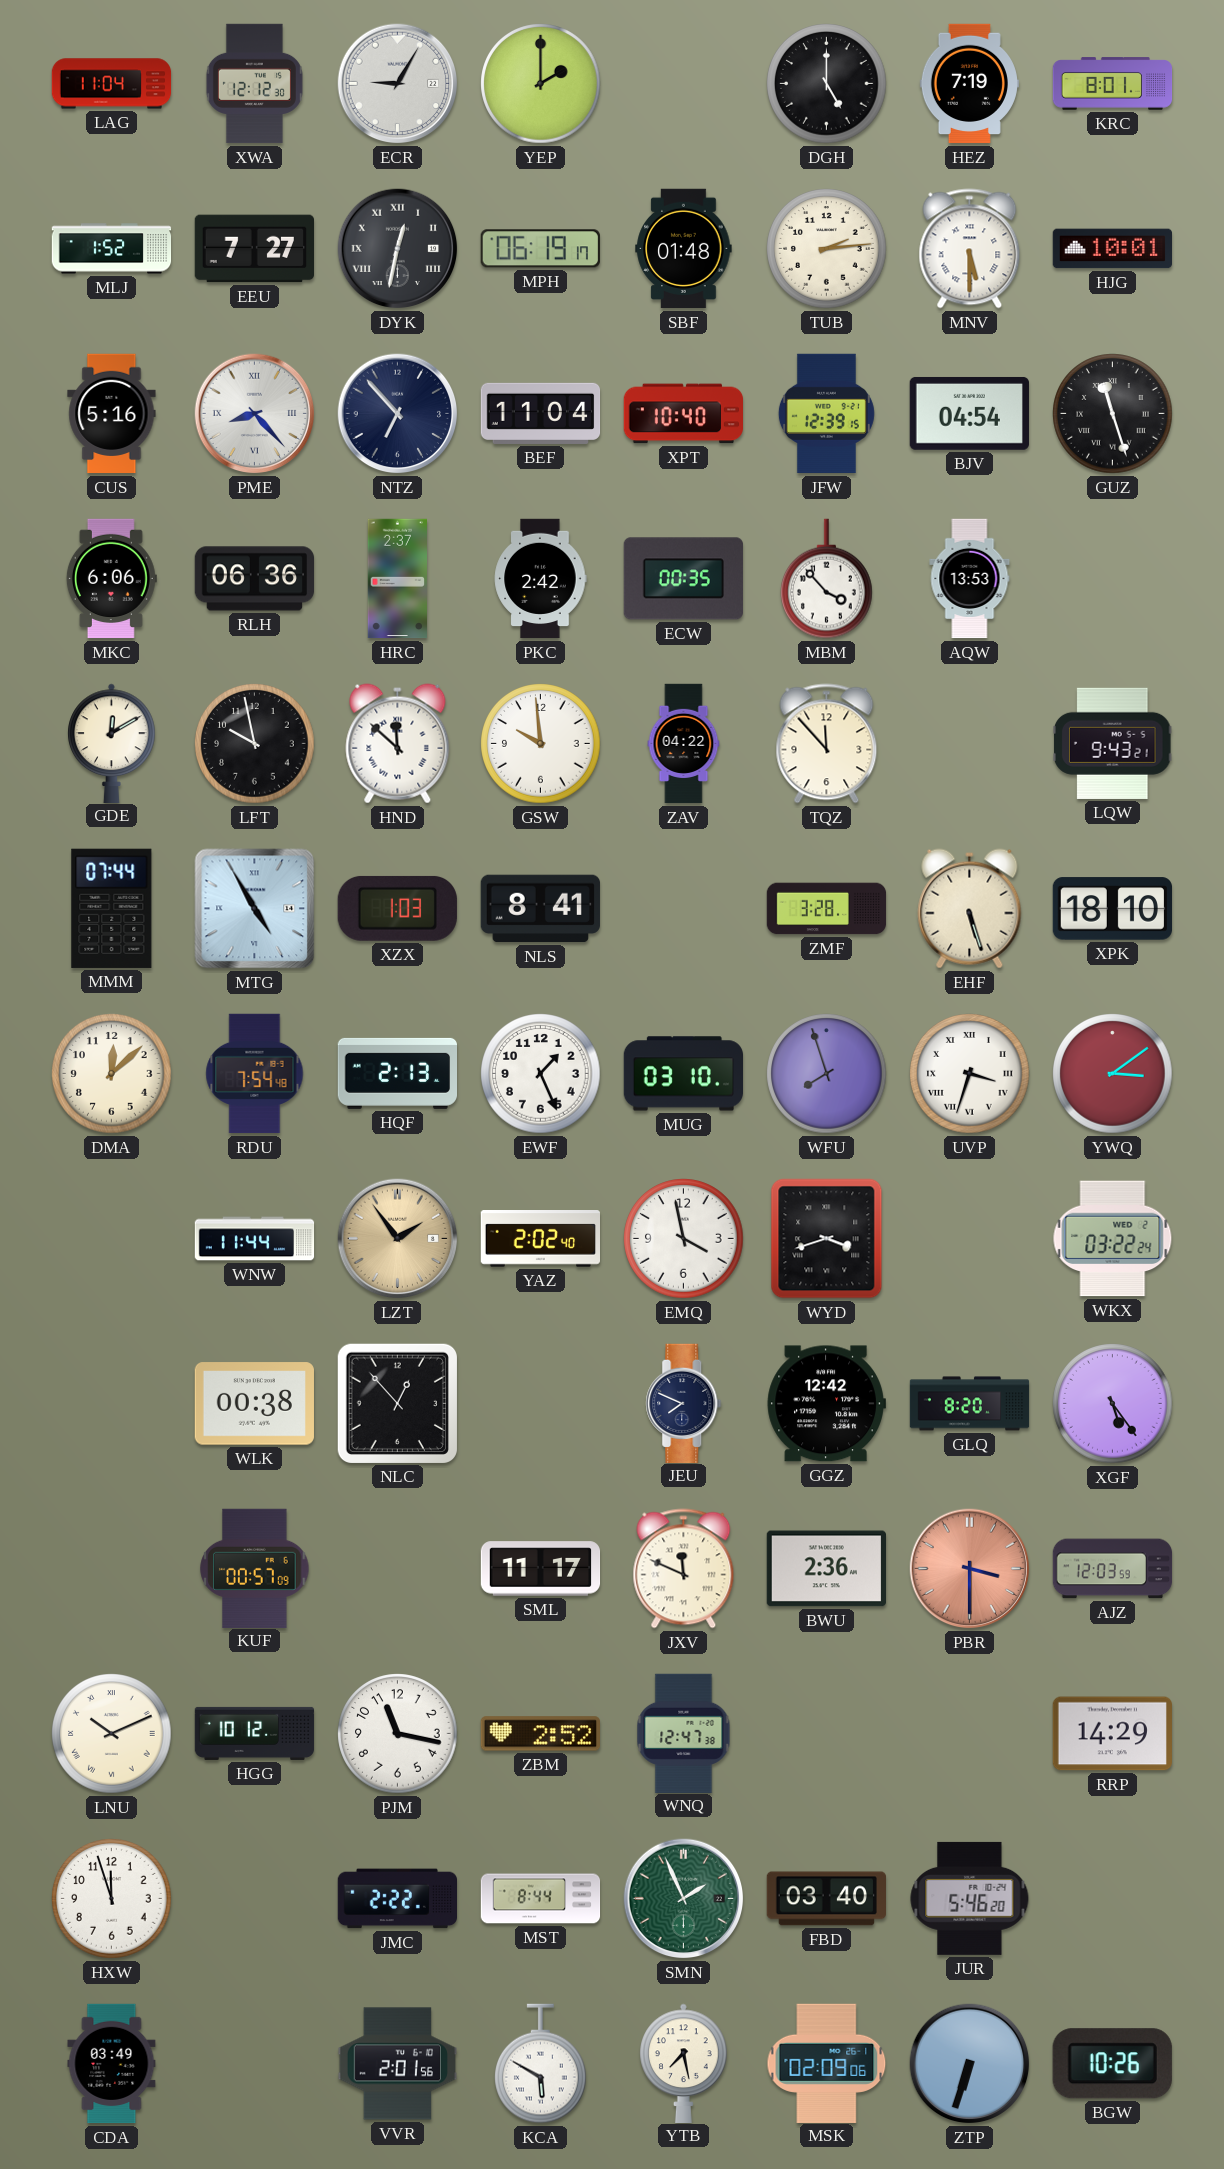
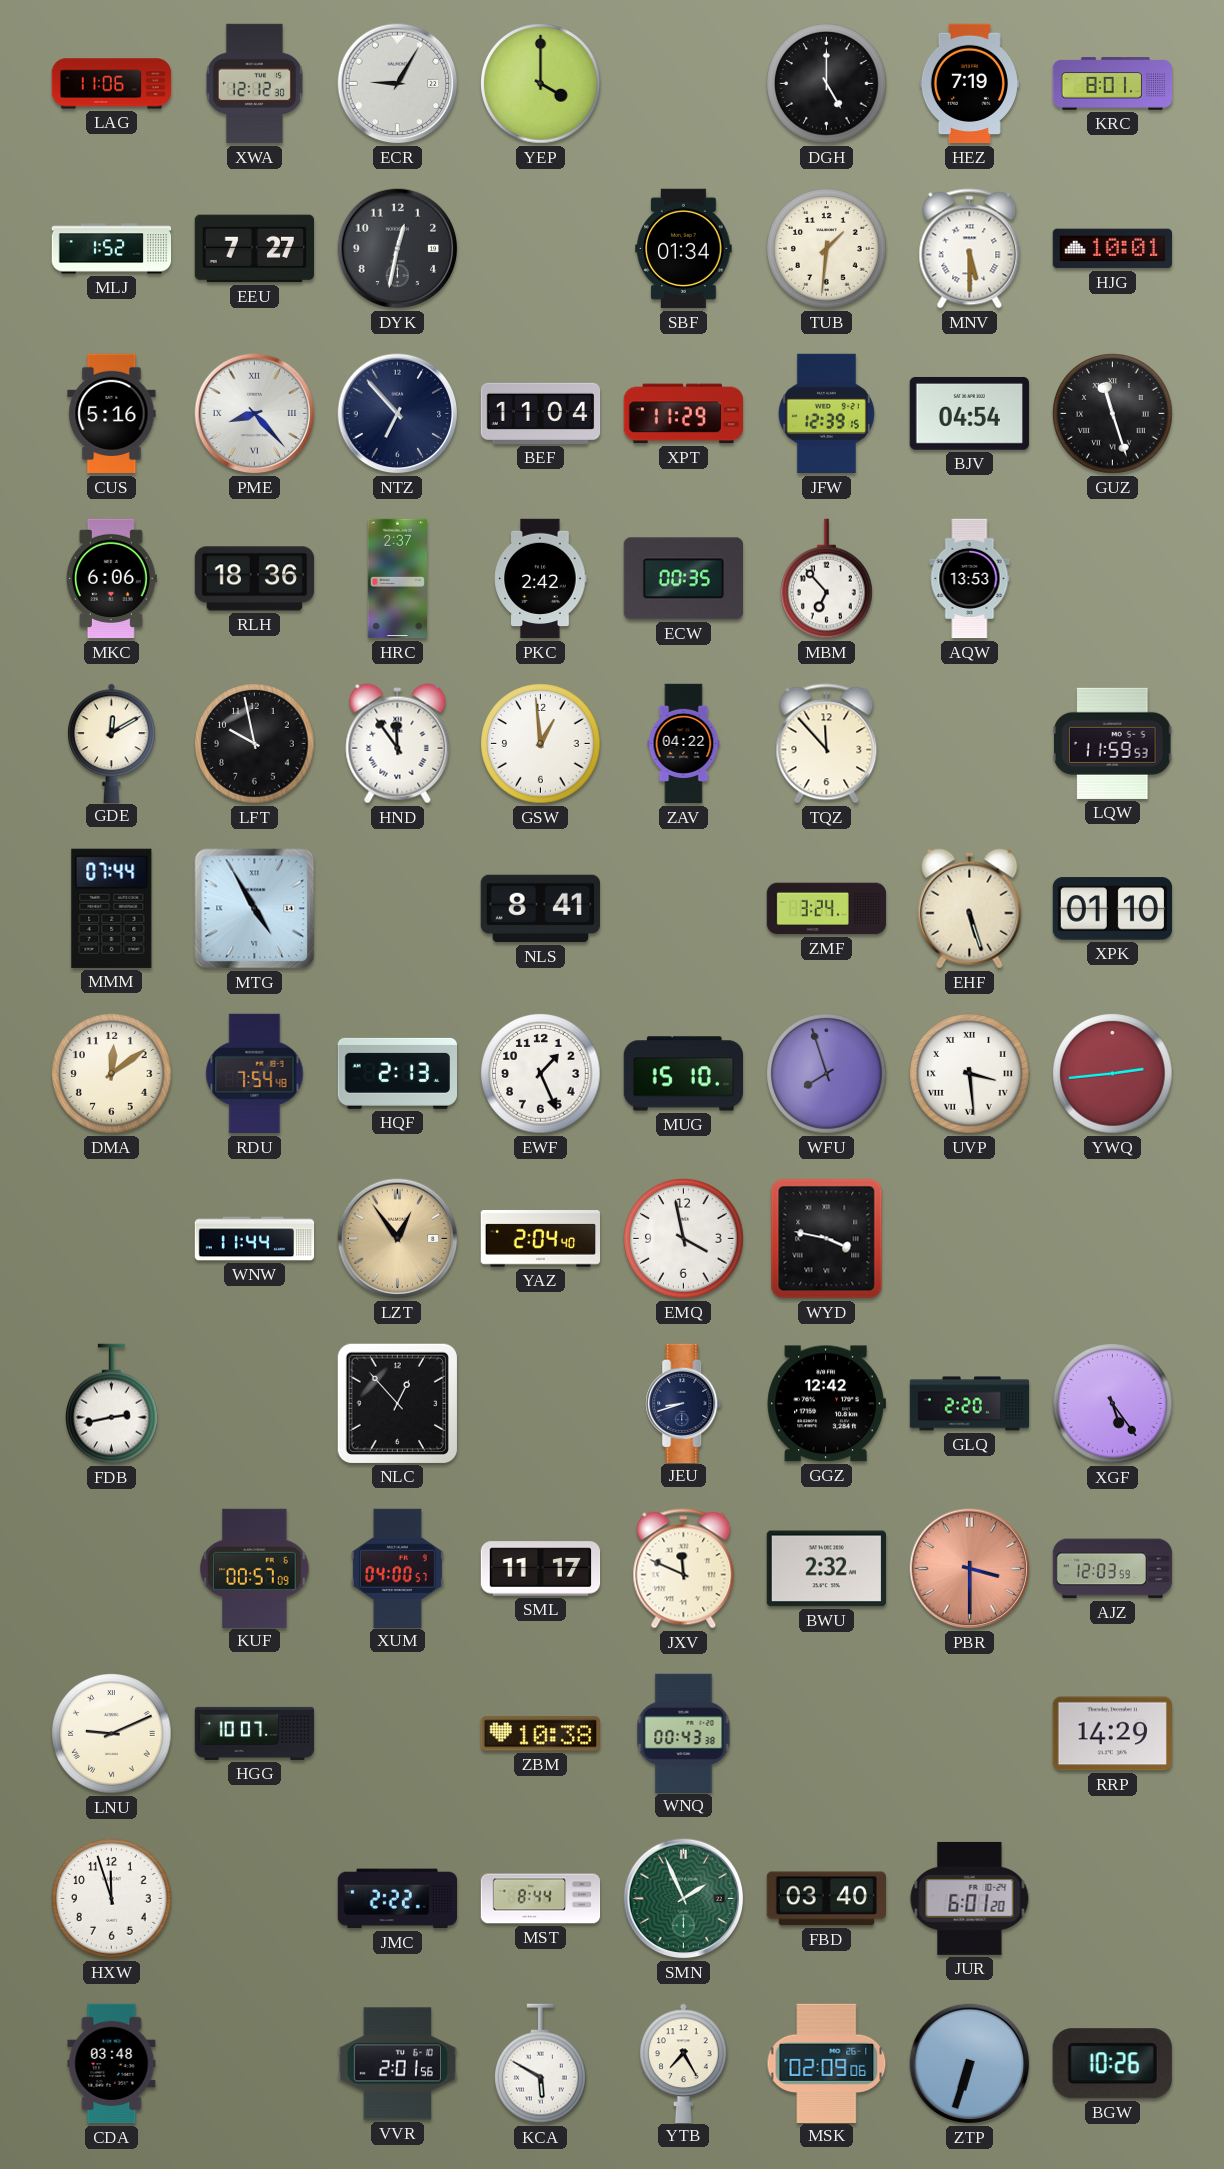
LAG: 11:04 -> 11:06
YEP: 2:00 -> 4:00
DYK numerals: Roman -> Arabic
MPH: 06:19 -> none
SBF: 01:48 -> 01:34
TUB: 2:14 -> 1:31
XPT: 10:40 -> 11:29
RLH: 06:36 -> 18:36
MBM: 3:53 -> 6:53
HND: 11:52 -> 11:54
GSW: 9:59 -> 12:59
LQW: 9:43 -> 11:59
XZX: 1:03 -> none
ZMF: 3:28 -> 3:24
XPK: 18:10 -> 01:10
DMA: 12:08 -> 12:09
MUG: 03:10 -> 15:10
UVP: 3:33 -> 3:29
YWQ: 3:09 -> 2:44
LZT: 1:54 -> 12:54
YAZ: 2:02 -> 2:04
WYD: 3:42 -> 3:47
WKX: 03:22 -> none
FDB: none -> 2:43
WLK: 00:38 -> none
JEU: 7:49 -> 8:42
GLQ: 8:20 -> 2:20
XUM: none -> 04:00
BWU: 2:36 -> 2:32
LNU: 10:11 -> 9:11
HGG: 10:12 -> 10:07
PJM: 11:17 -> none
ZBM: 2:52 -> 10:38
WNQ: 12:47 -> 00:43
JUR: 5:46 -> 6:01
CDA: 03:49 -> 03:48
YTB: 7:28 -> 7:25
